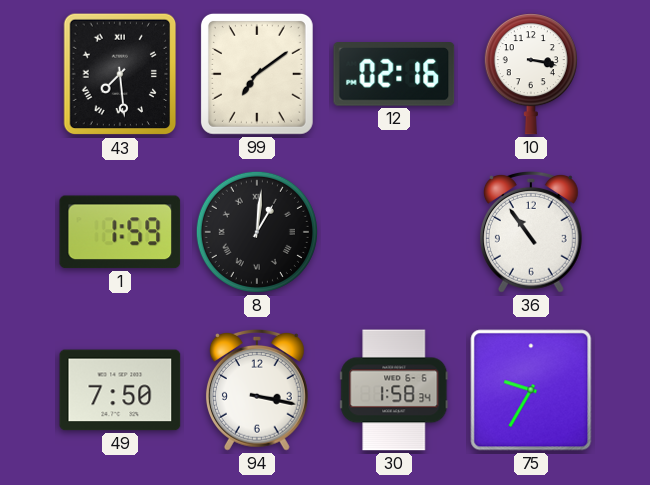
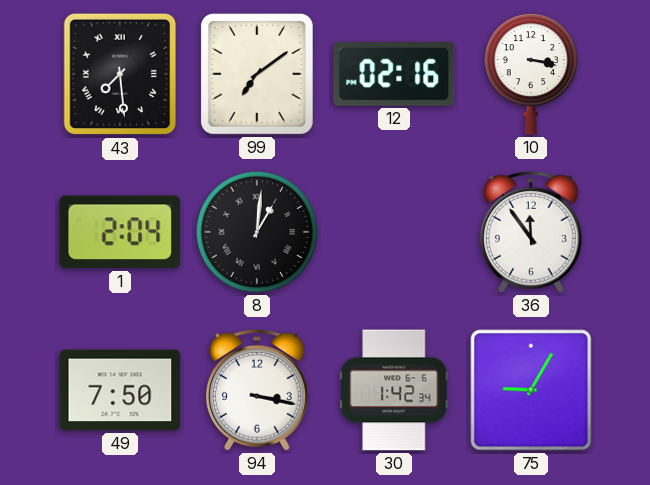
1: 1:59 -> 2:04
36: 10:54 -> 11:54
30: 1:58 -> 1:42
75: 9:35 -> 9:05
